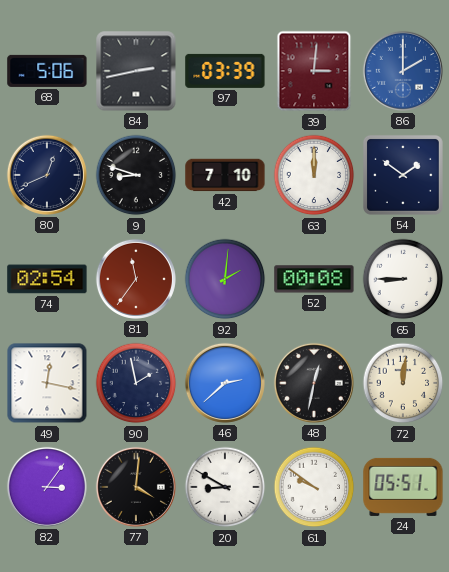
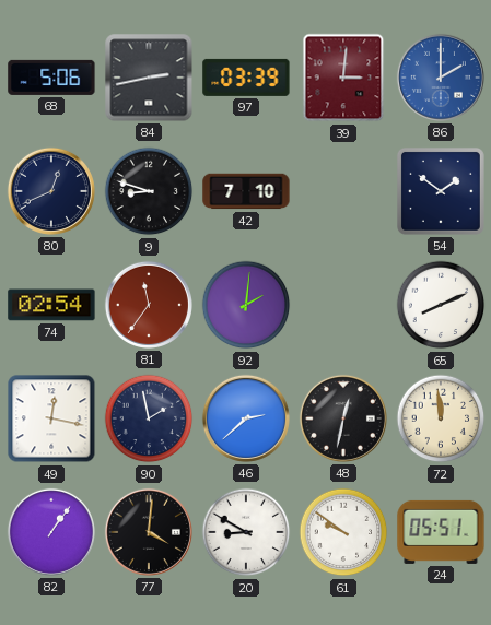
63: 12:00 -> none
52: 00:08 -> none
65: 8:45 -> 8:11
72: 12:01 -> 11:59
82: 3:06 -> 1:06
